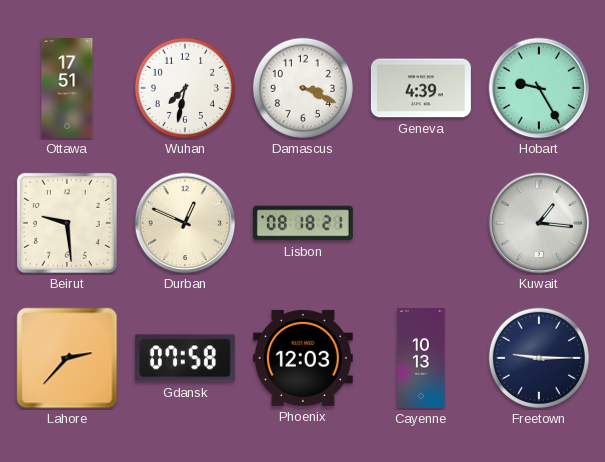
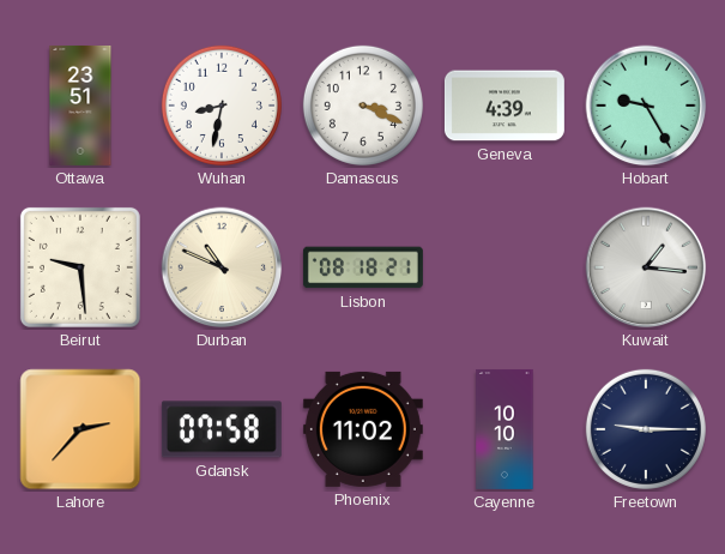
Ottawa: 17:51 -> 23:51
Wuhan: 7:32 -> 8:32
Durban: 12:49 -> 10:49
Phoenix: 12:03 -> 11:02
Cayenne: 10:13 -> 10:10
